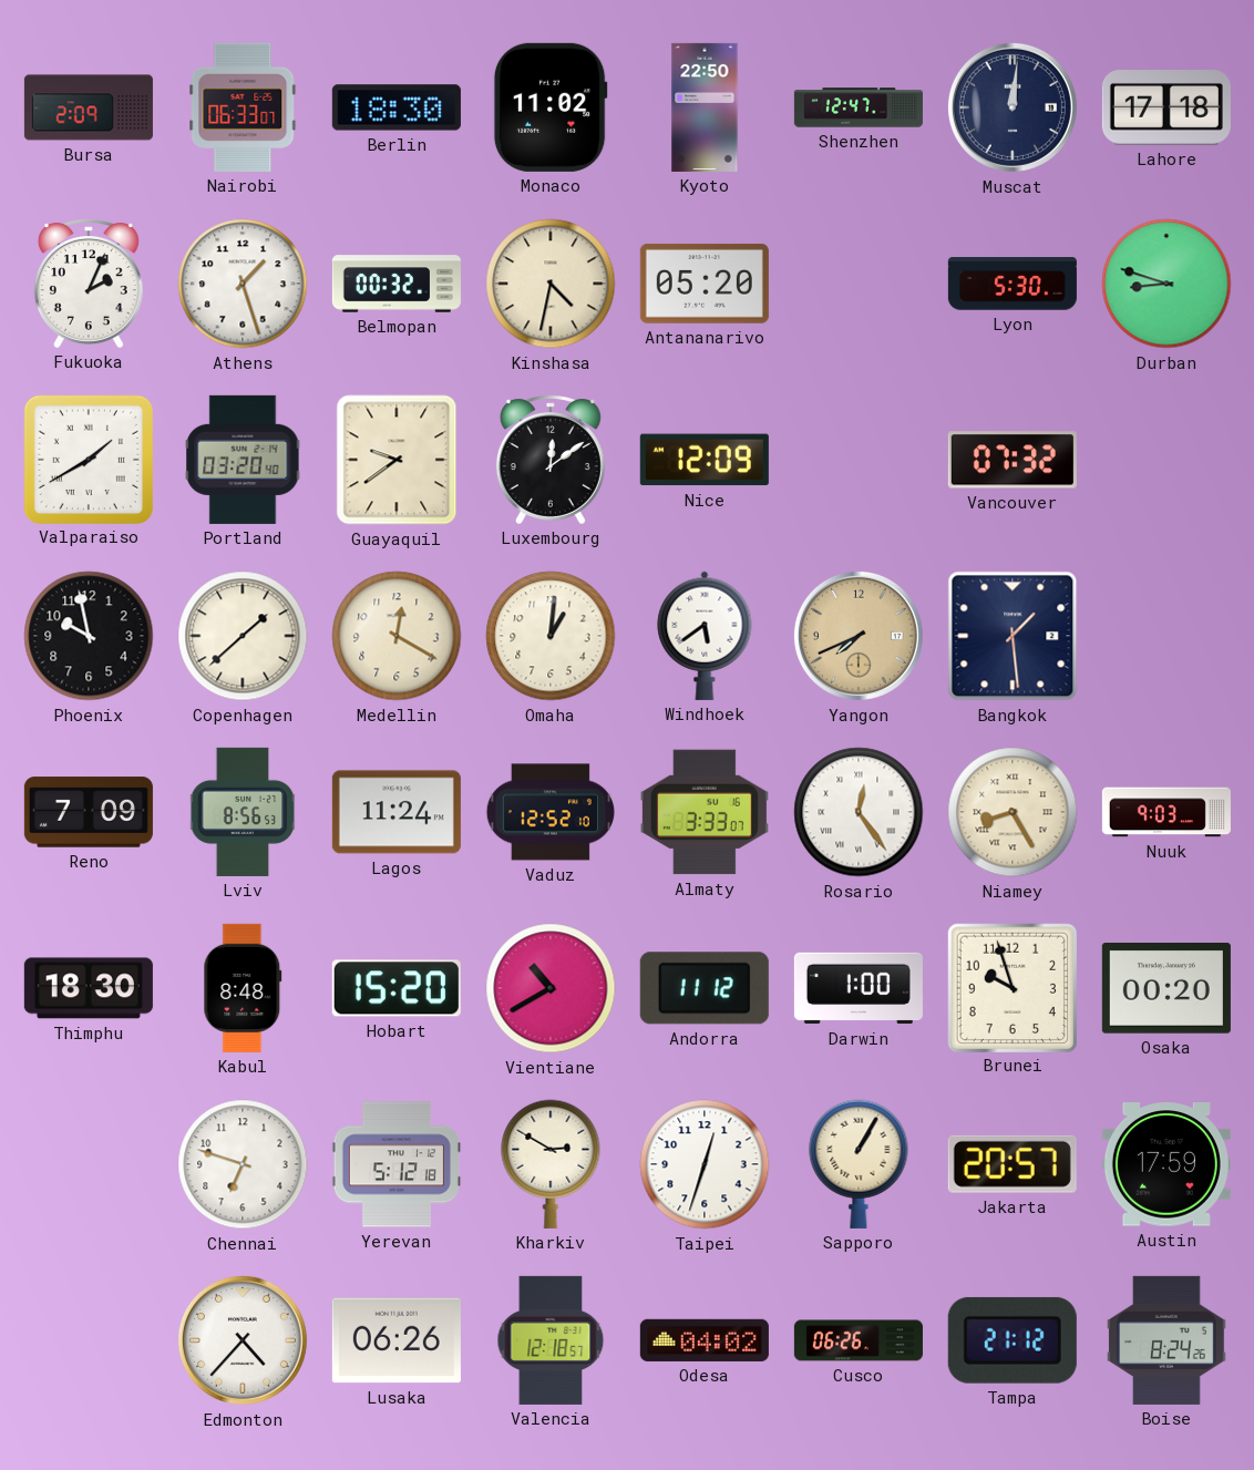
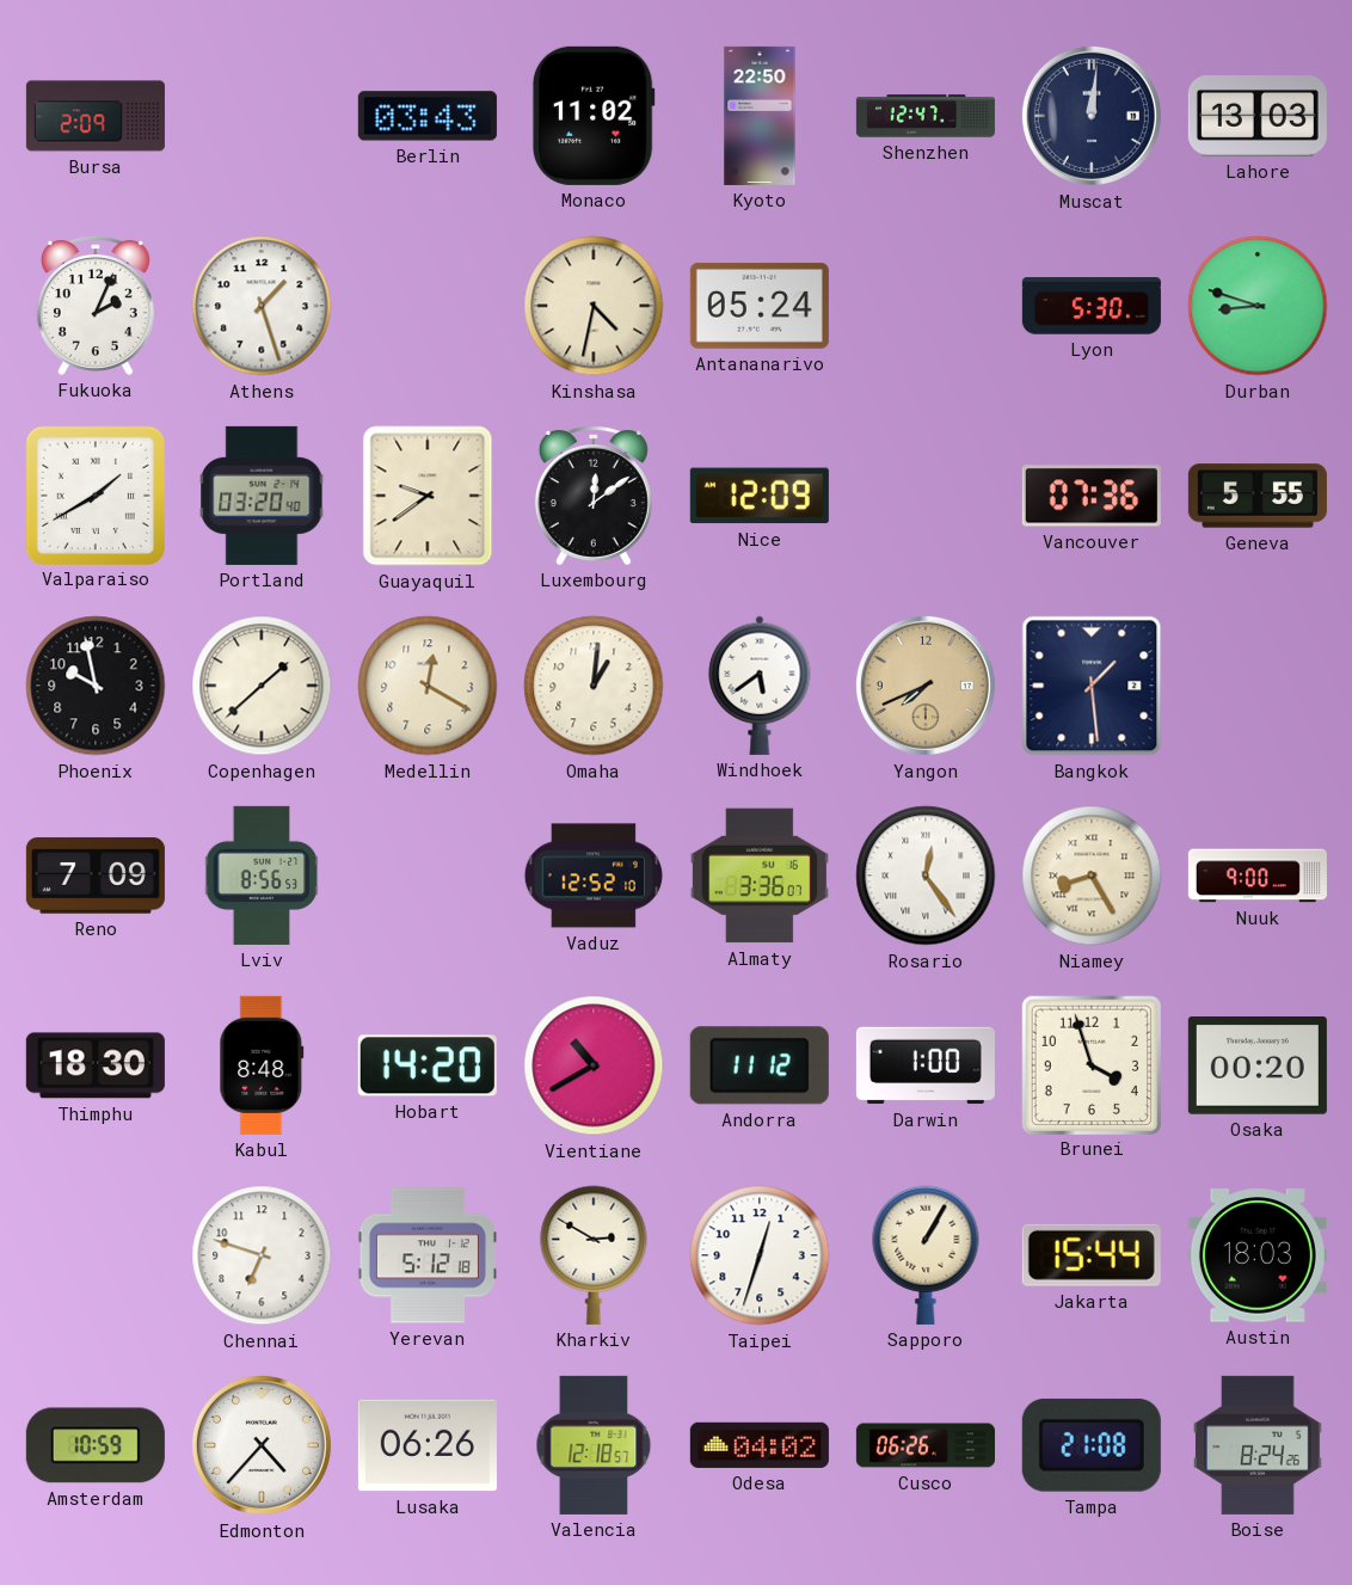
Nairobi: 06:33 -> none
Berlin: 18:30 -> 03:43
Lahore: 17:18 -> 13:03
Belmopan: 00:32 -> none
Antananarivo: 05:20 -> 05:24
Vancouver: 07:32 -> 07:36
Geneva: none -> 5:55
Lagos: 11:24 -> none
Almaty: 3:33 -> 3:36
Nuuk: 9:03 -> 9:00
Hobart: 15:20 -> 14:20
Brunei: 9:57 -> 3:57
Jakarta: 20:57 -> 15:44
Austin: 17:59 -> 18:03
Amsterdam: none -> 10:59
Tampa: 21:12 -> 21:08
